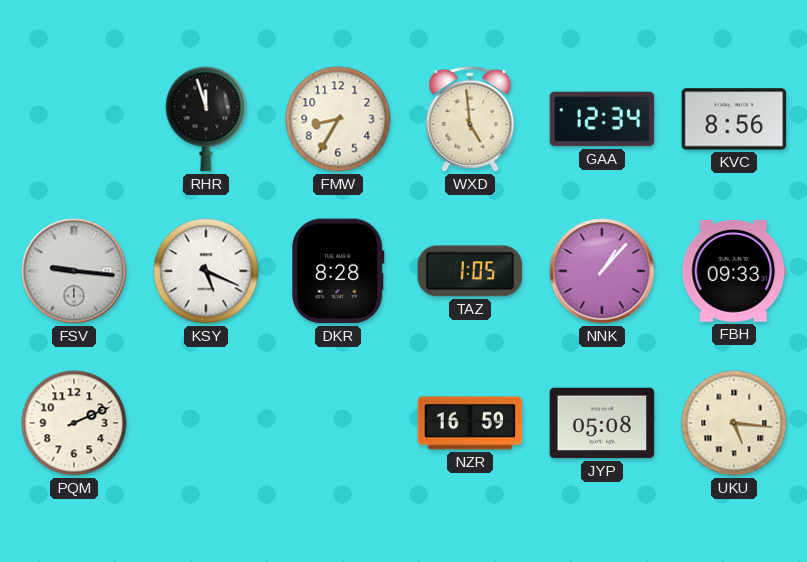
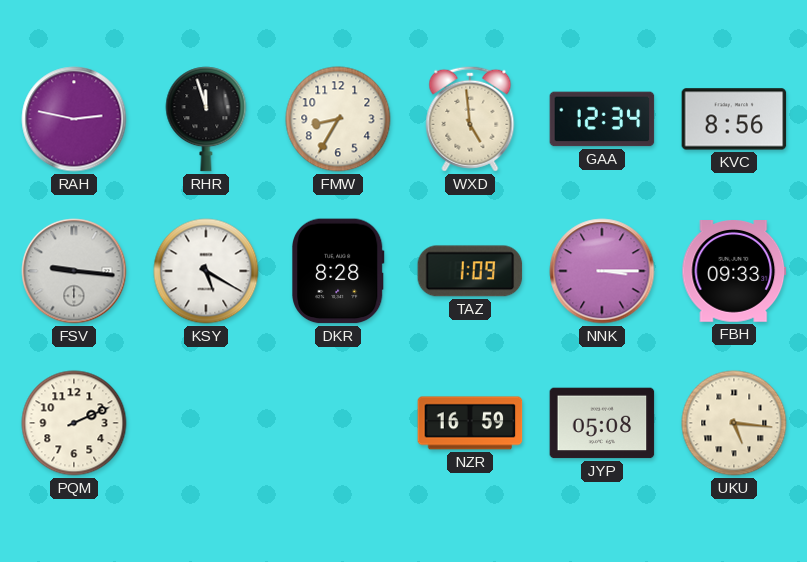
RAH: none -> 2:47
KSY: 5:19 -> 5:20
TAZ: 1:05 -> 1:09
NNK: 1:07 -> 3:15
